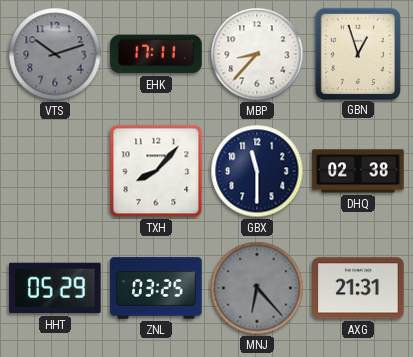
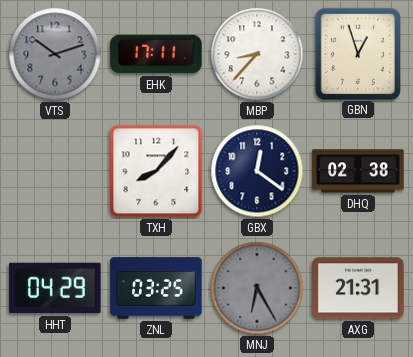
GBX: 11:30 -> 12:21
HHT: 05:29 -> 04:29
MNJ: 6:23 -> 6:25
